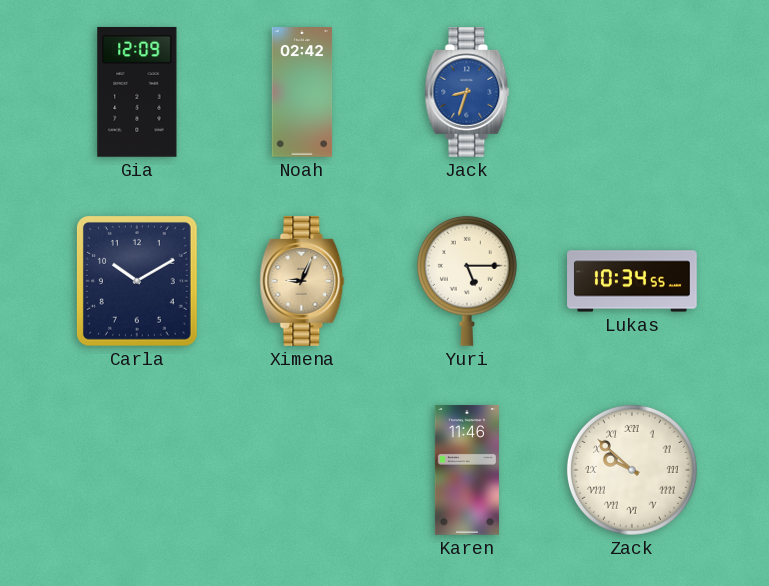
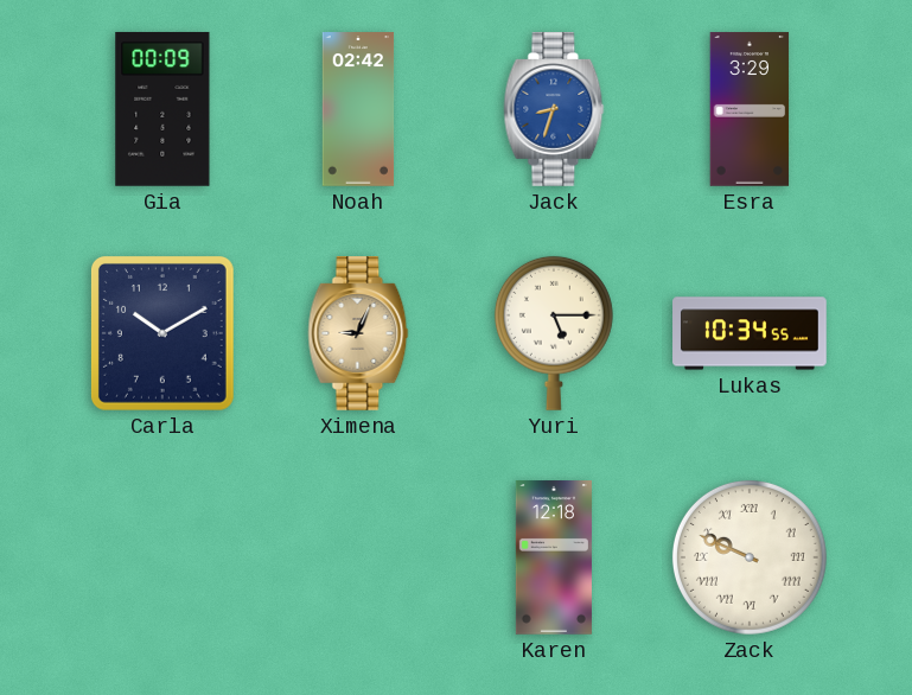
Gia: 12:09 -> 00:09
Esra: none -> 3:29
Karen: 11:46 -> 12:18
Zack: 9:52 -> 9:49
